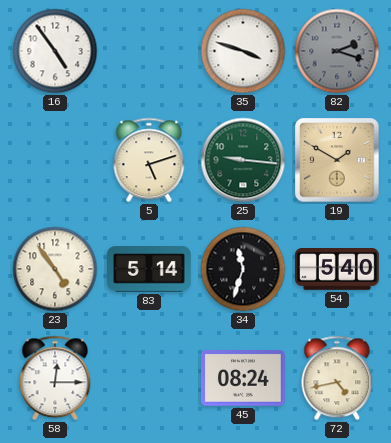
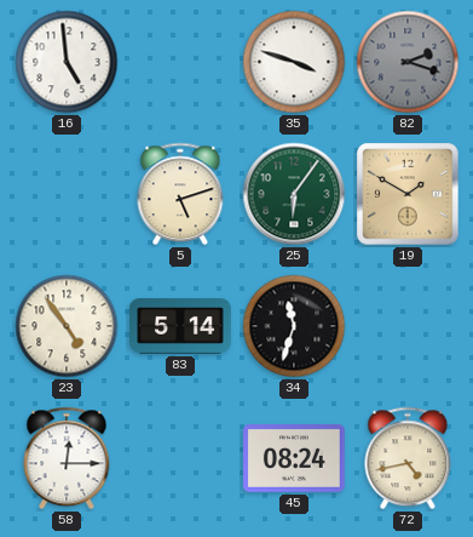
16: 4:54 -> 4:59
25: 9:16 -> 6:06
54: 5:40 -> none
